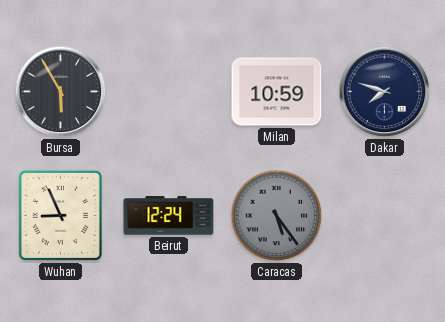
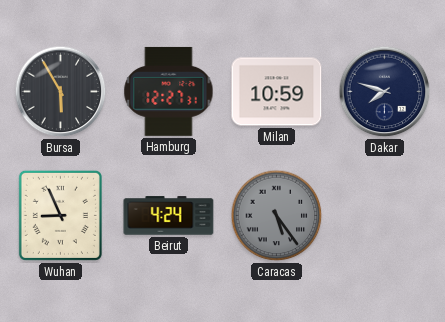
Hamburg: none -> 12:27
Beirut: 12:24 -> 4:24
